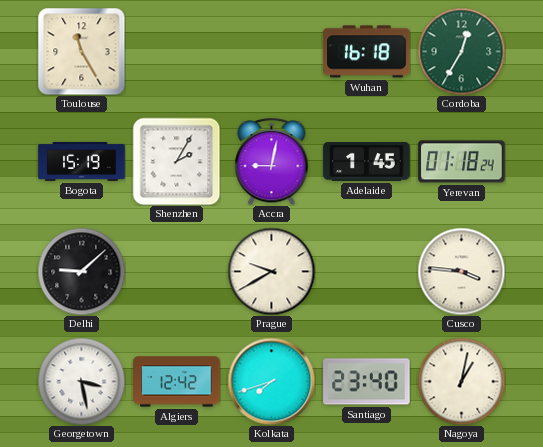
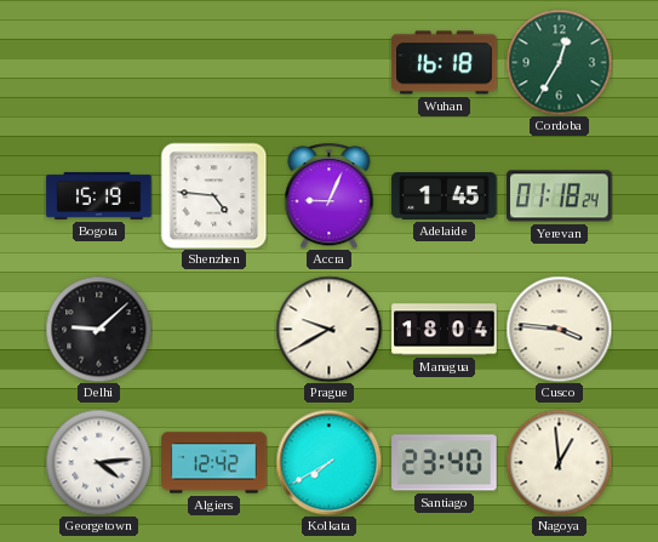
Toulouse: 11:25 -> none
Shenzhen: 2:05 -> 4:46
Accra: 9:02 -> 9:04
Managua: none -> 18:04
Georgetown: 3:28 -> 4:14
Kolkata: 7:42 -> 7:40
Nagoya: 1:02 -> 12:59
